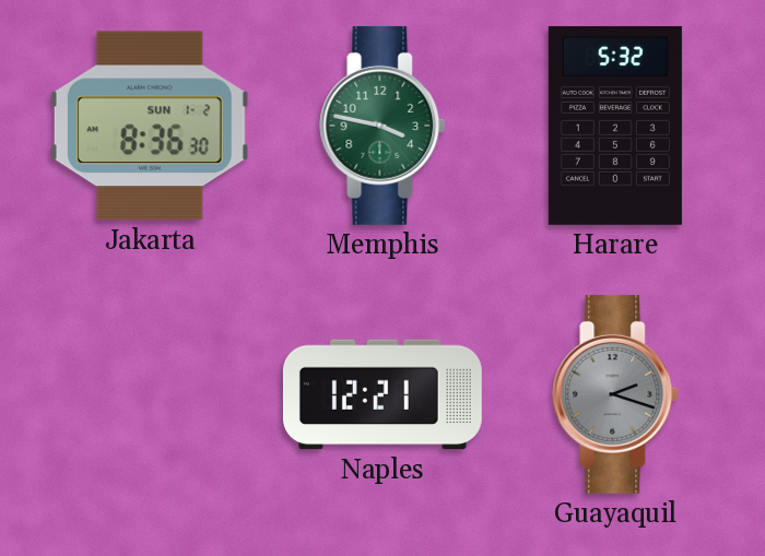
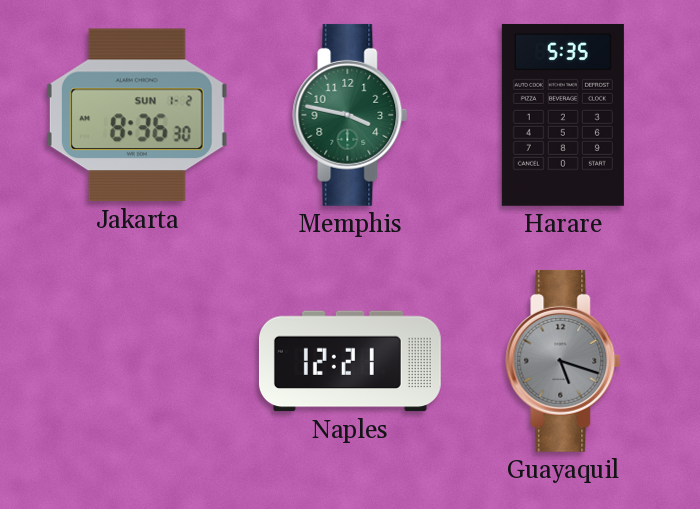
Harare: 5:32 -> 5:35
Guayaquil: 2:18 -> 5:18
